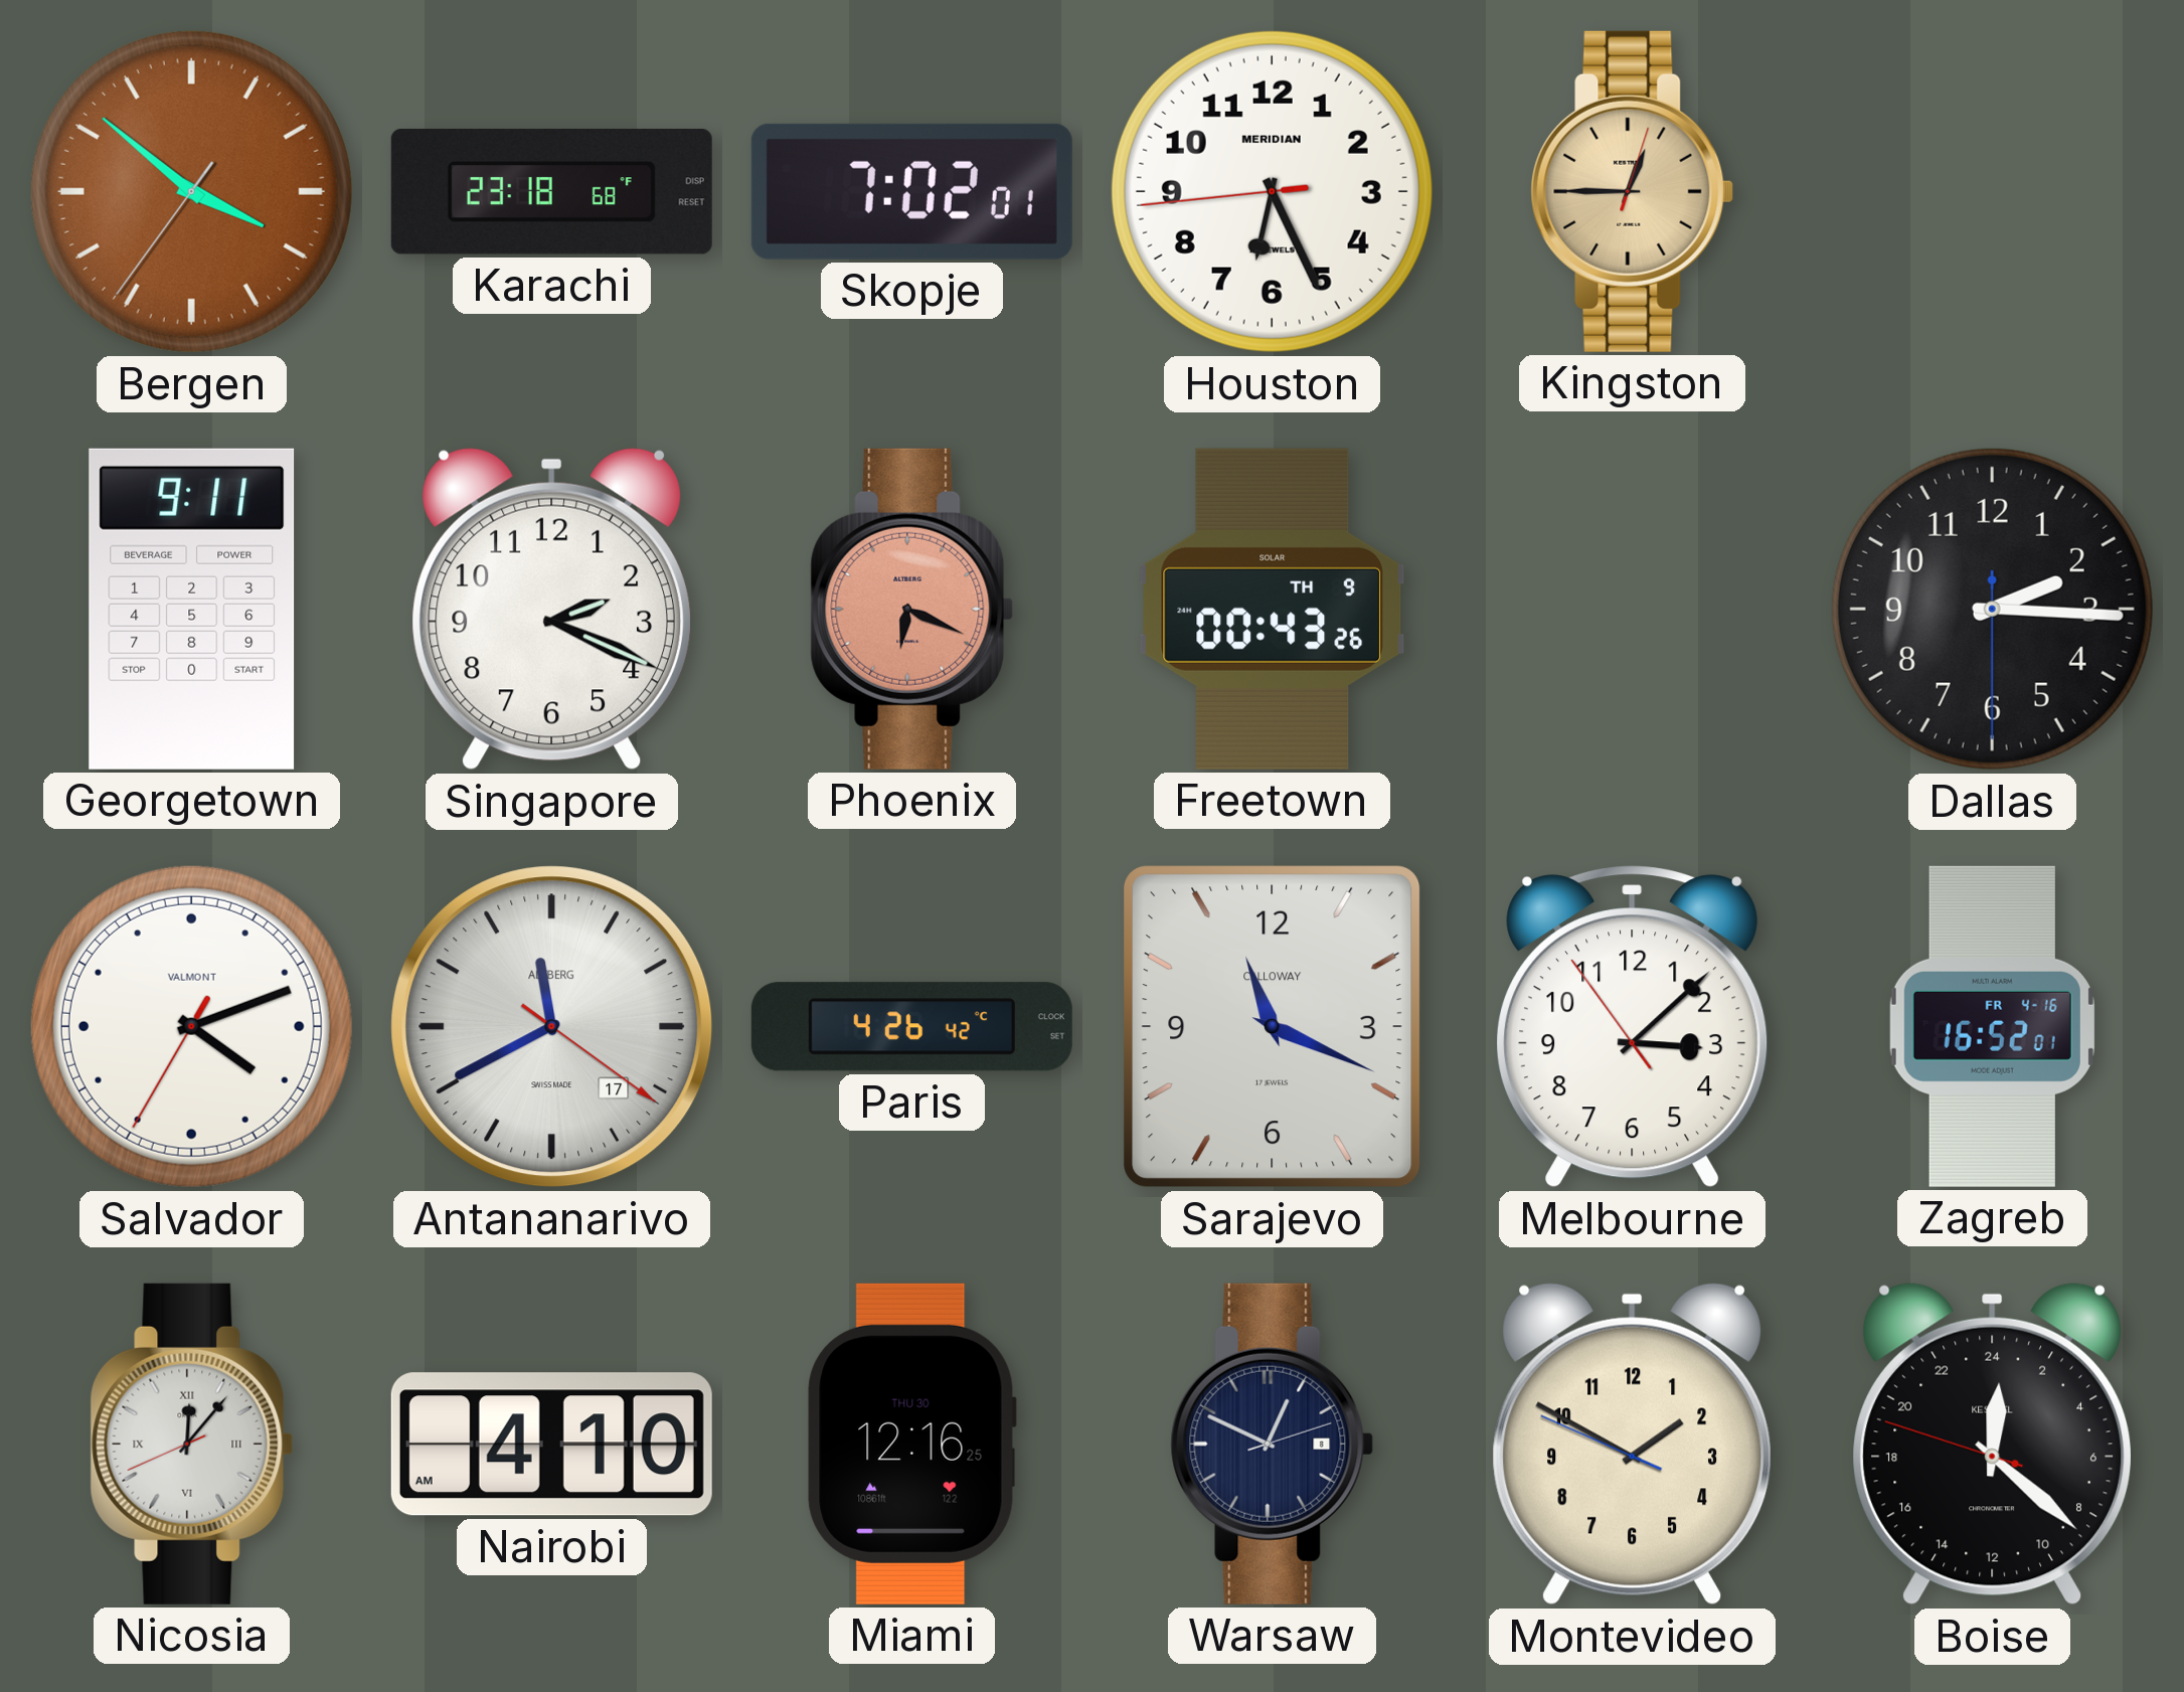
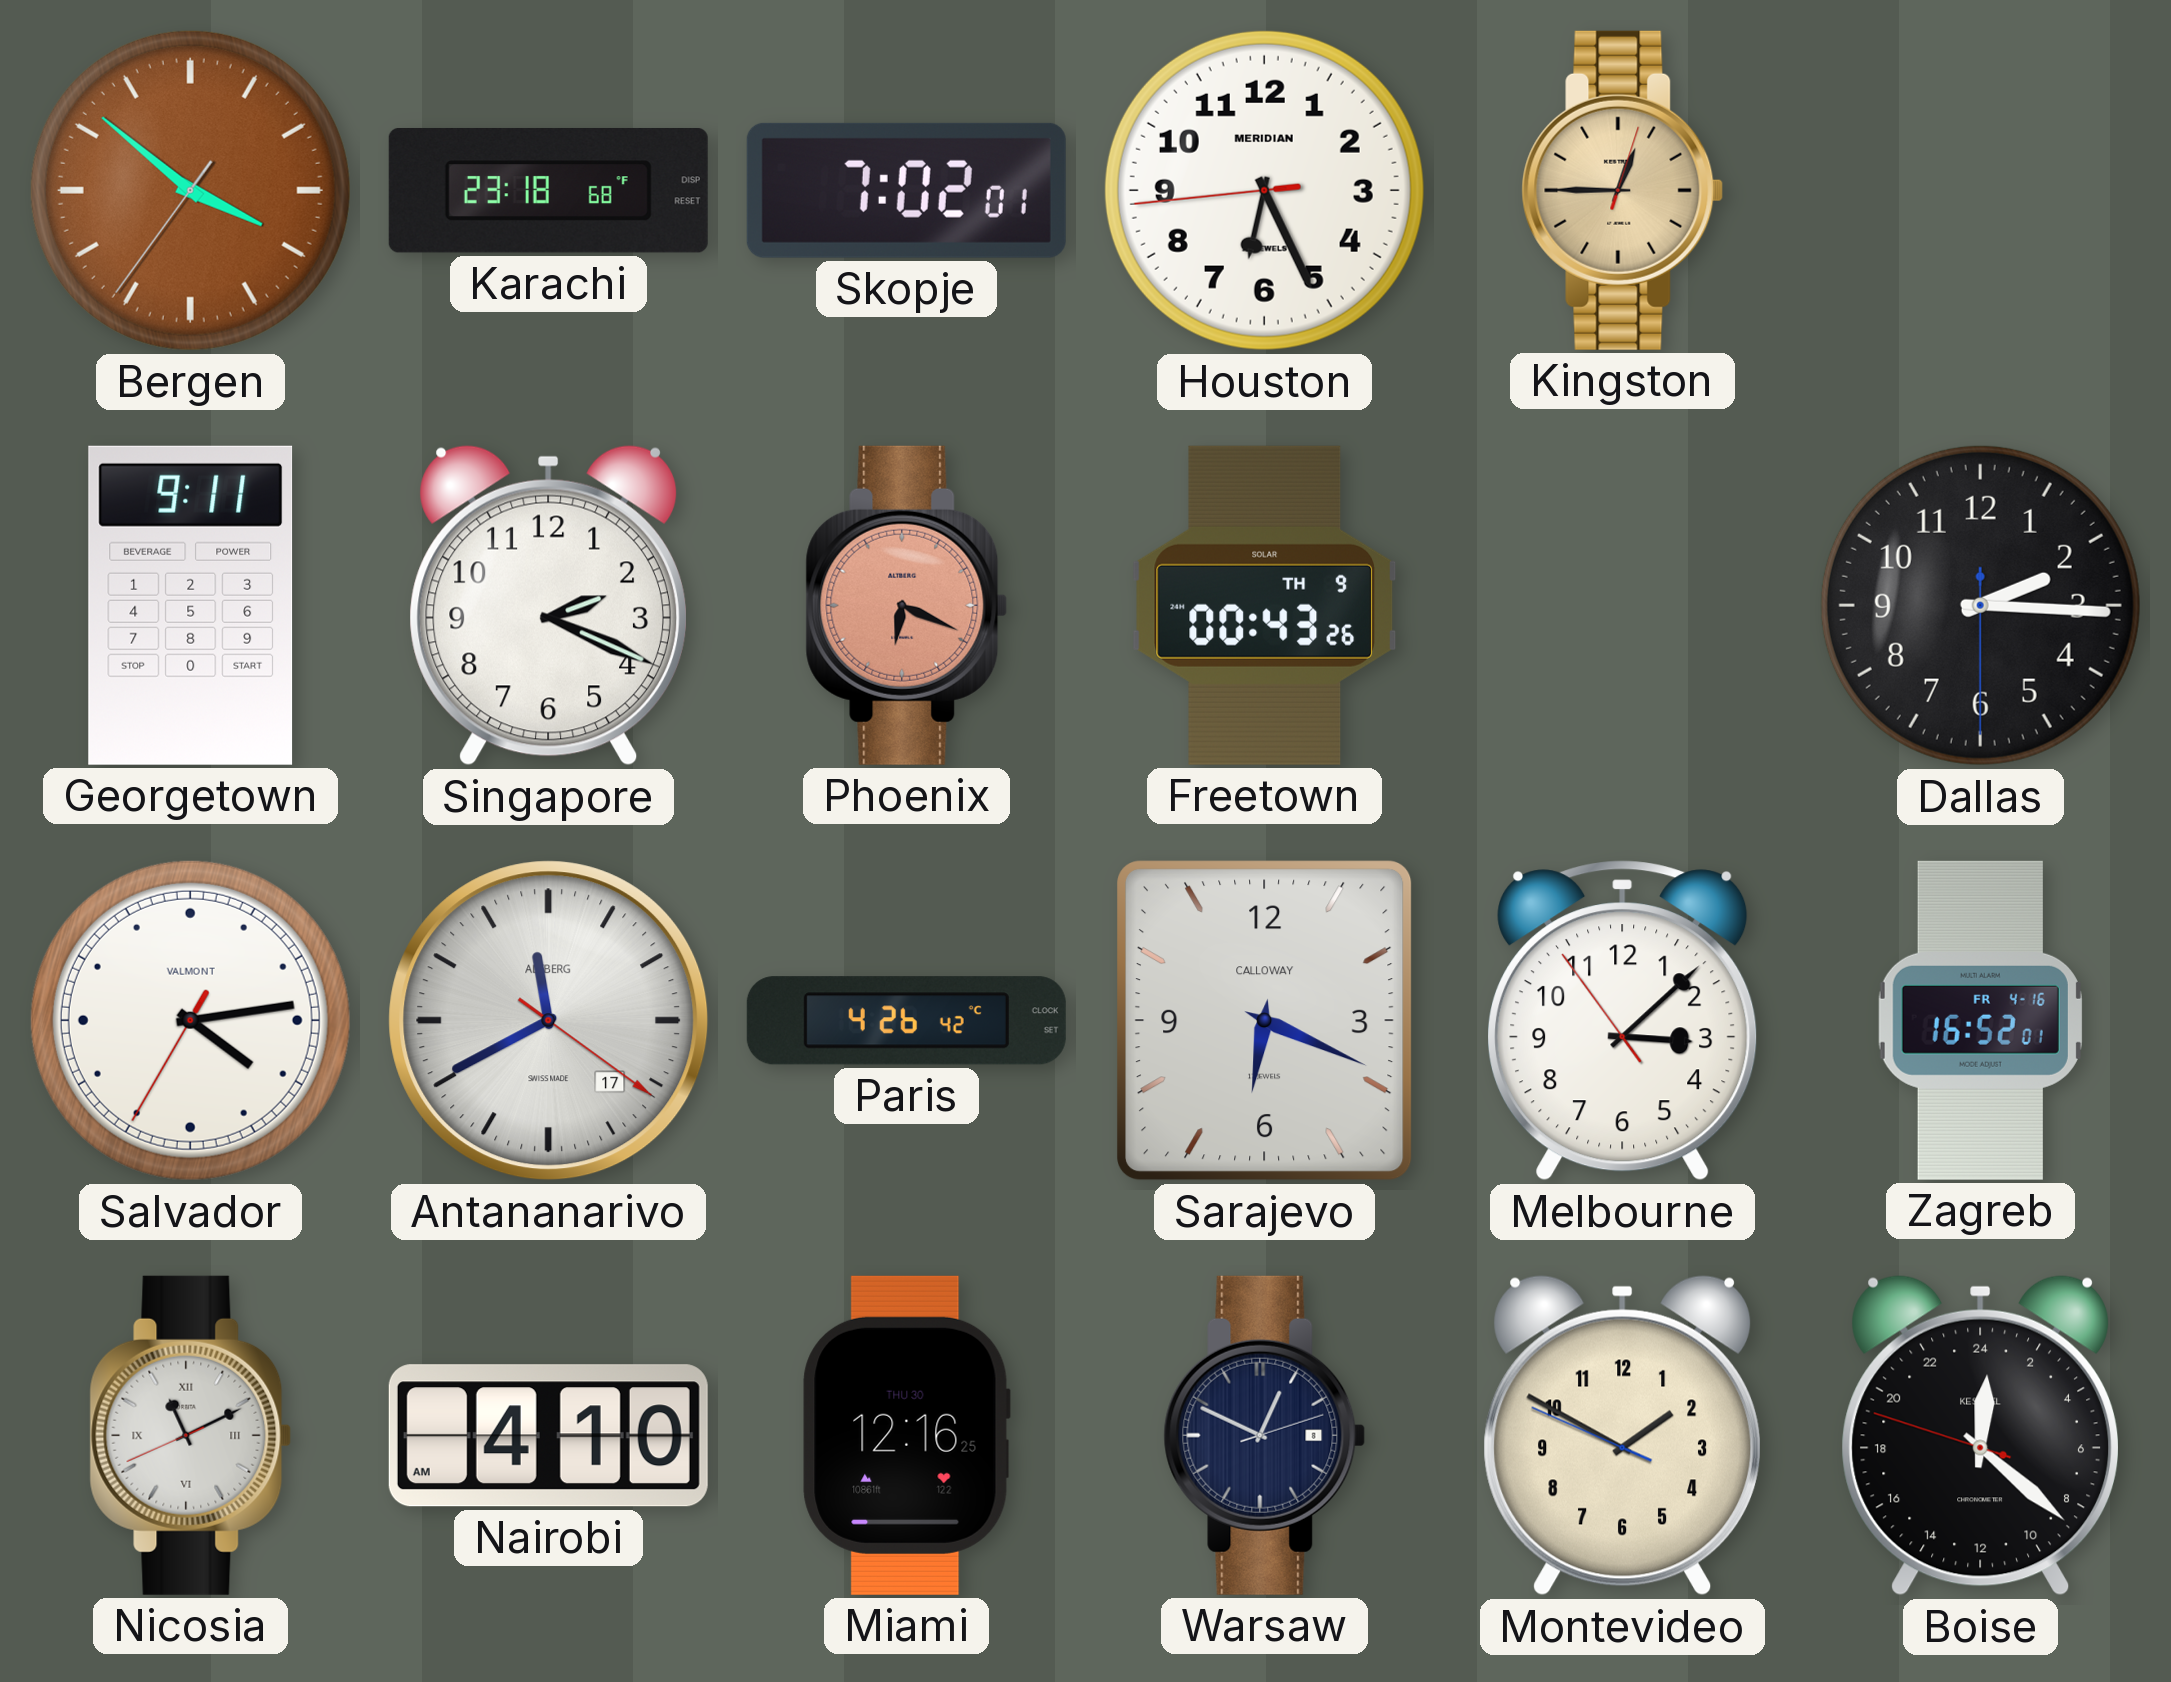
Salvador: 4:11 -> 4:13
Sarajevo: 11:19 -> 6:19
Nicosia: 12:06 -> 11:10
